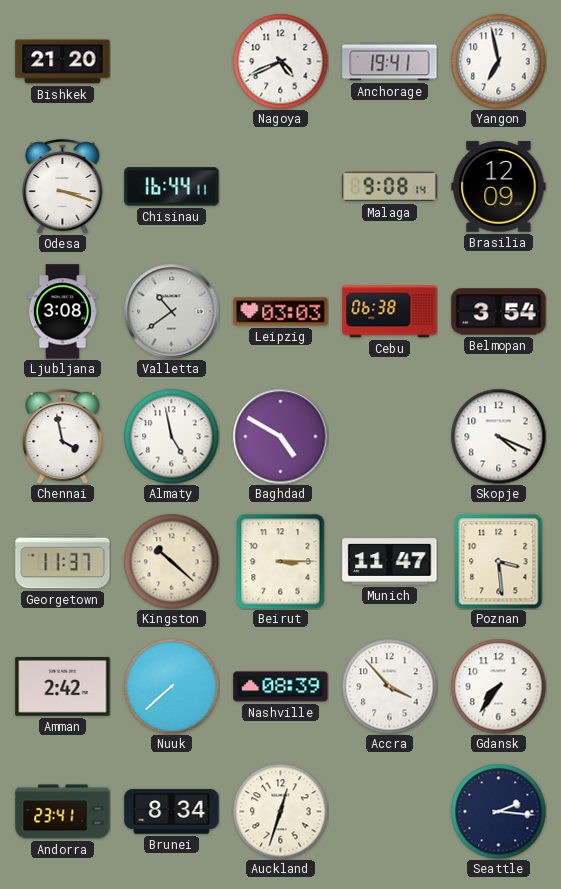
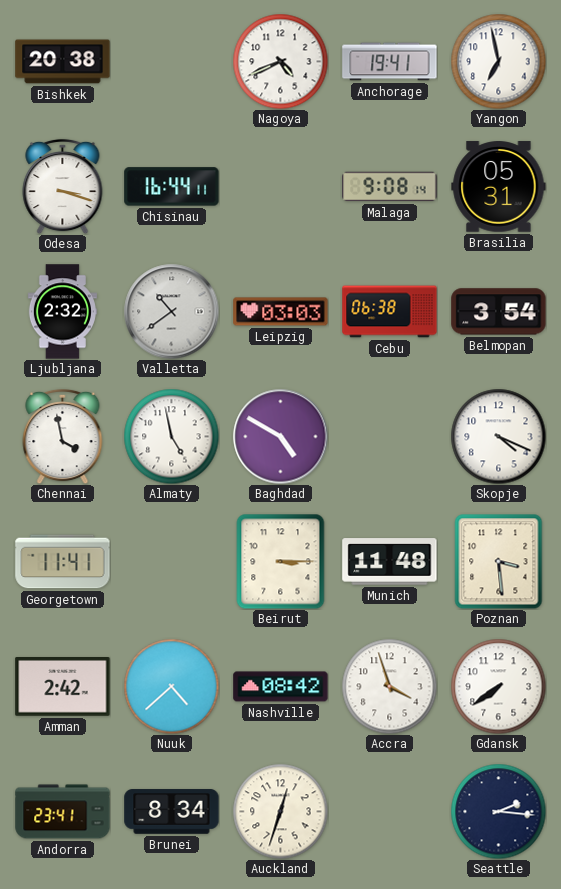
Bishkek: 21:20 -> 20:38
Brasilia: 12:09 -> 05:31
Ljubljana: 3:08 -> 2:32
Georgetown: 11:37 -> 11:41
Kingston: 10:22 -> none
Munich: 11:47 -> 11:48
Nuuk: 7:38 -> 4:38
Nashville: 08:39 -> 08:42
Accra: 3:53 -> 3:57
Gdansk: 7:36 -> 7:39
